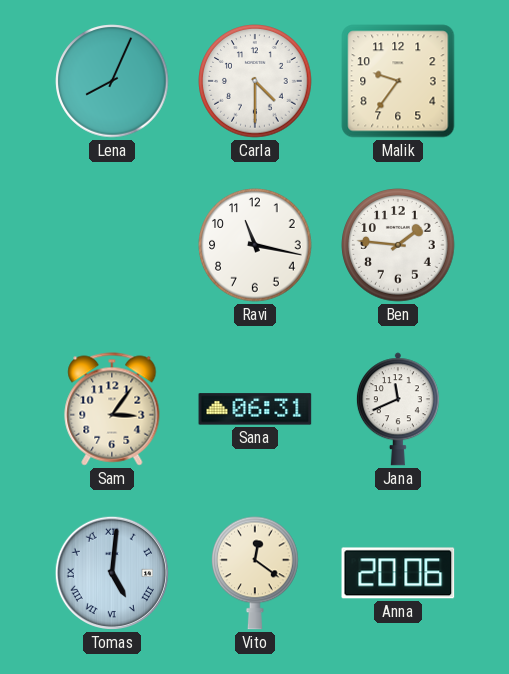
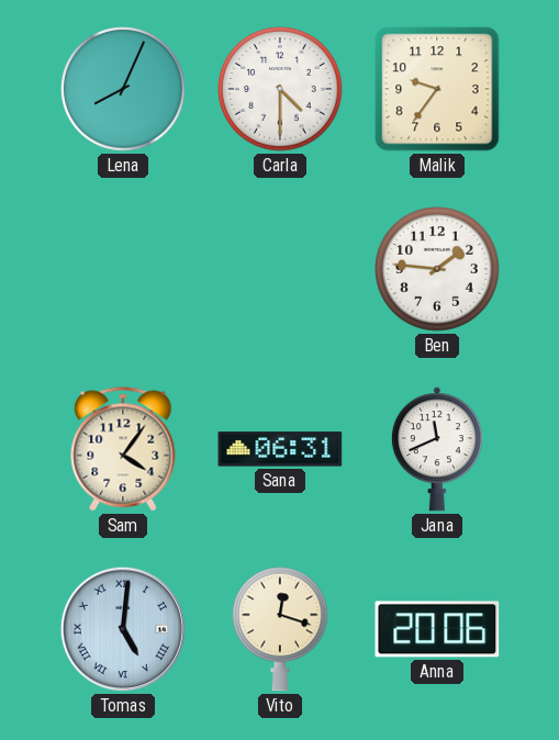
Ravi: 11:17 -> none
Sam: 3:06 -> 4:06
Vito: 12:21 -> 12:18
